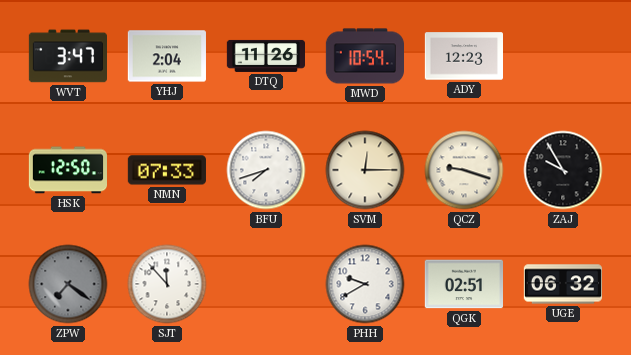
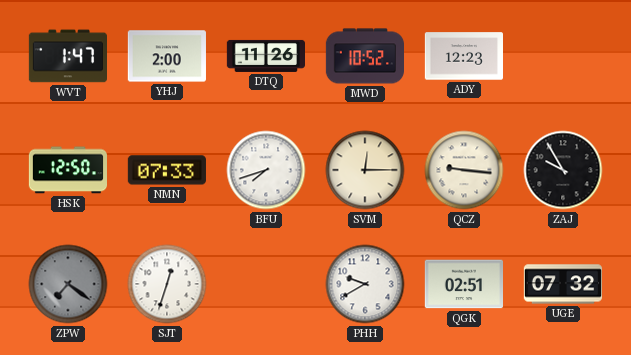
WVT: 3:47 -> 1:47
YHJ: 2:04 -> 2:00
MWD: 10:54 -> 10:52
QCZ: 9:18 -> 9:16
SJT: 11:53 -> 12:33
UGE: 06:32 -> 07:32
